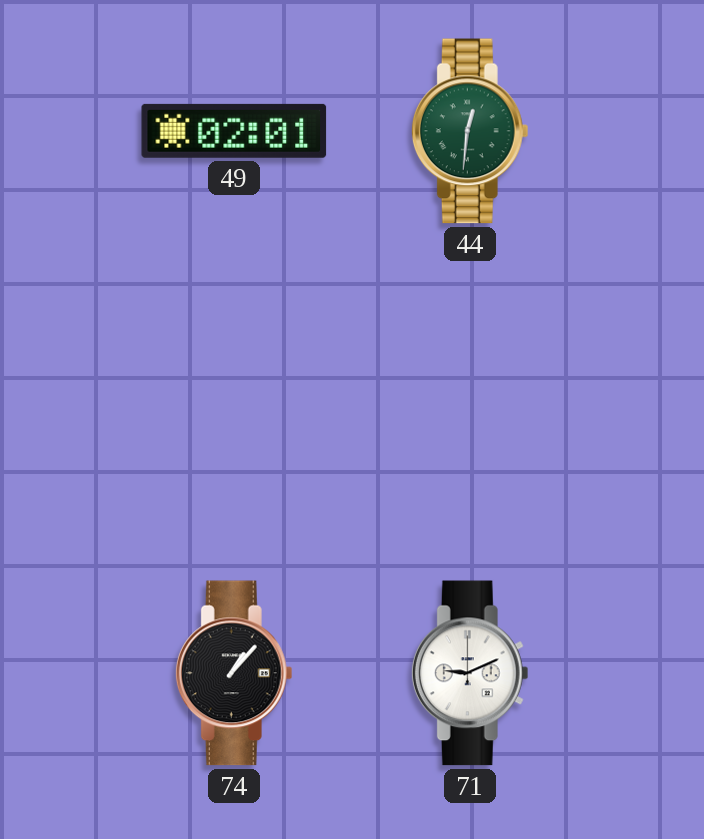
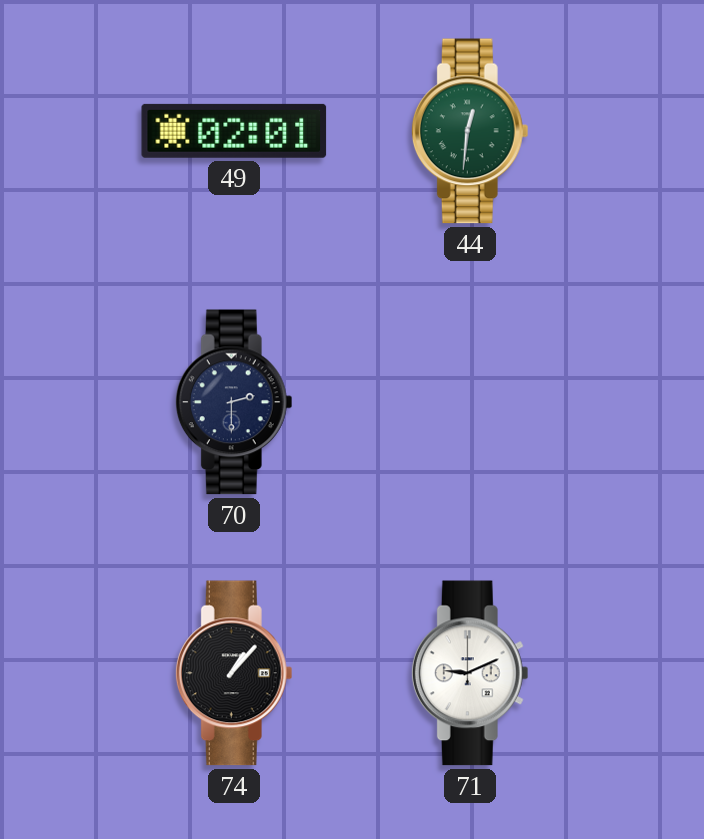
70: none -> 2:30
